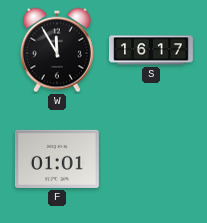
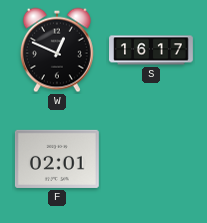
W: 11:55 -> 12:49
F: 01:01 -> 02:01
